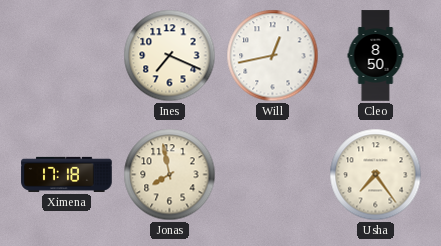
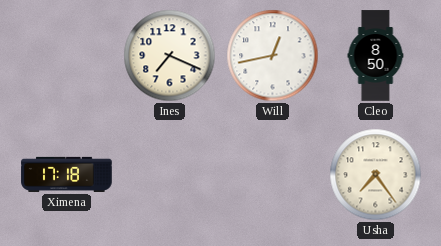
Jonas: 7:58 -> none
